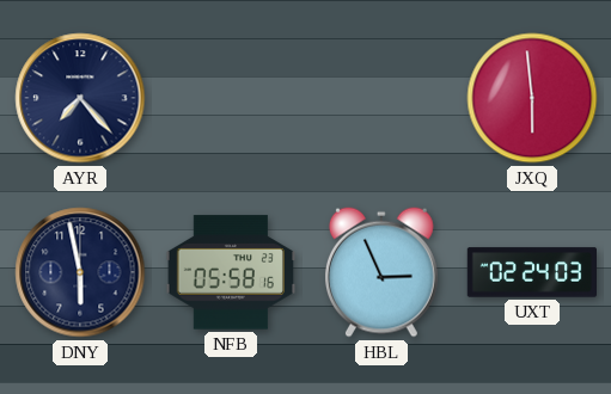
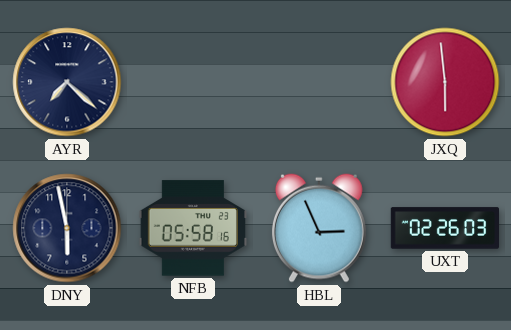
AYR: 7:23 -> 7:22
UXT: 02:24 -> 02:26
